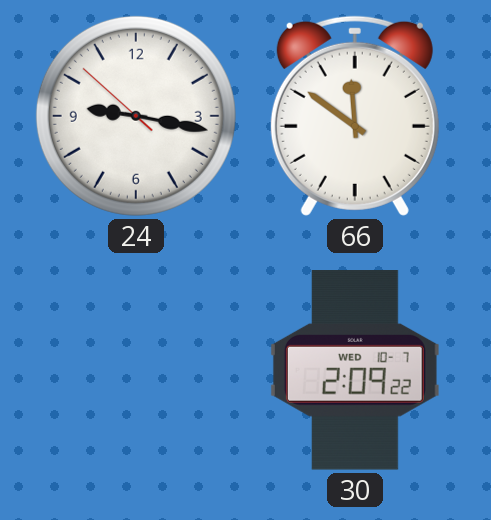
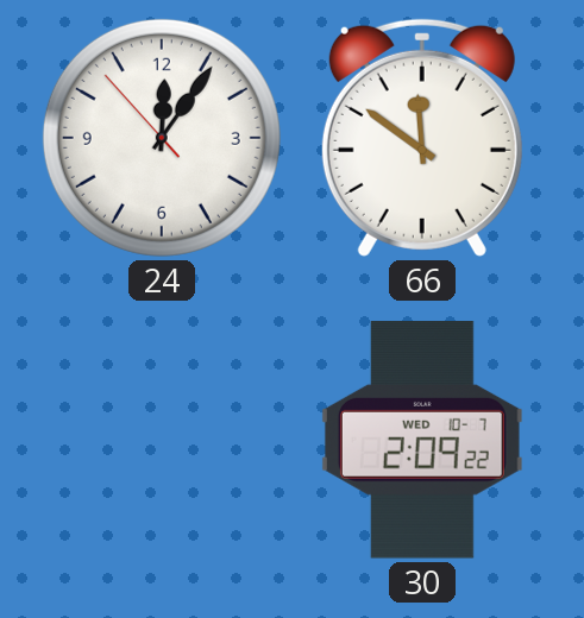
24: 9:16 -> 12:05
